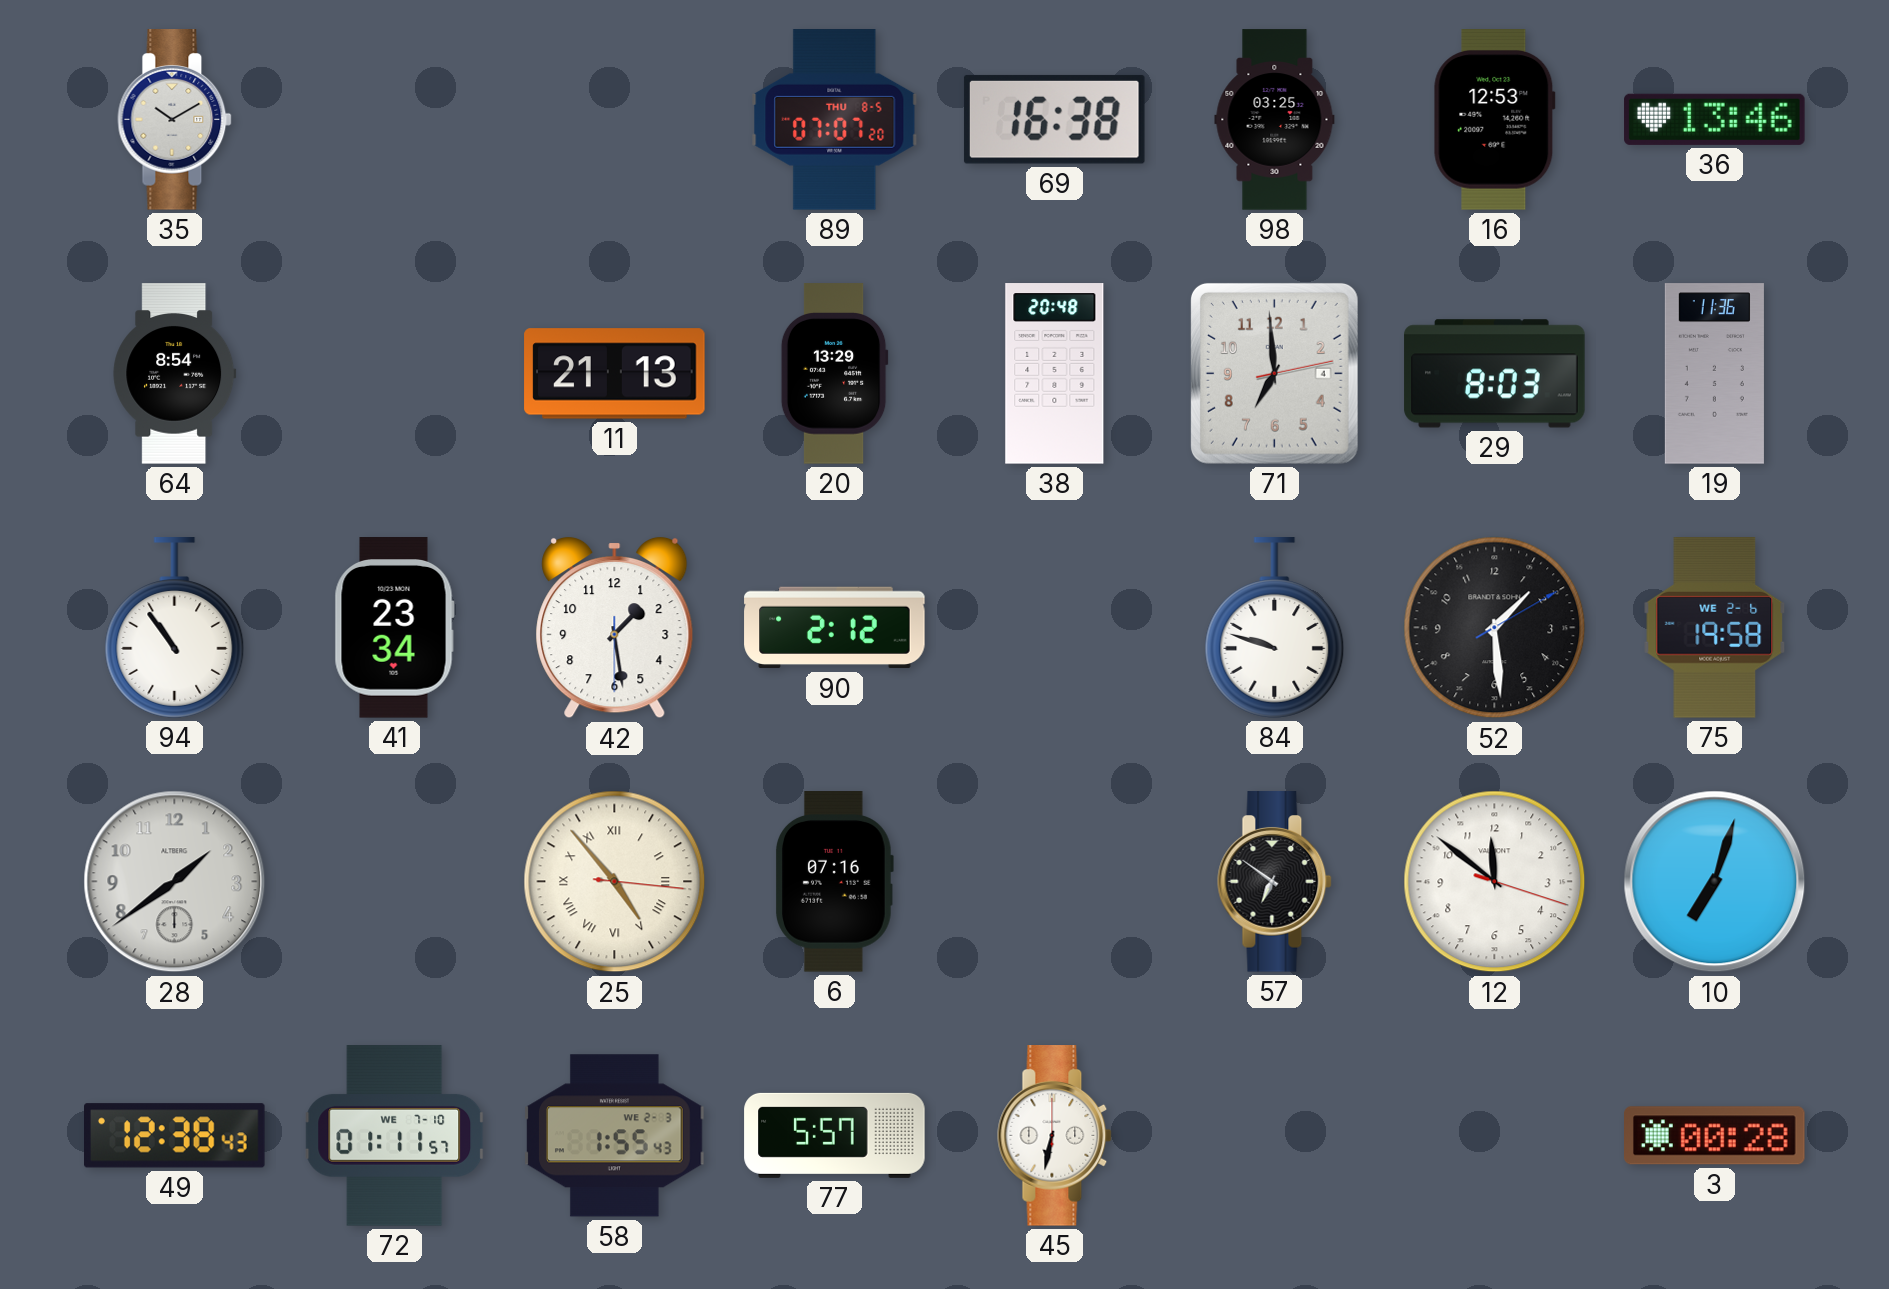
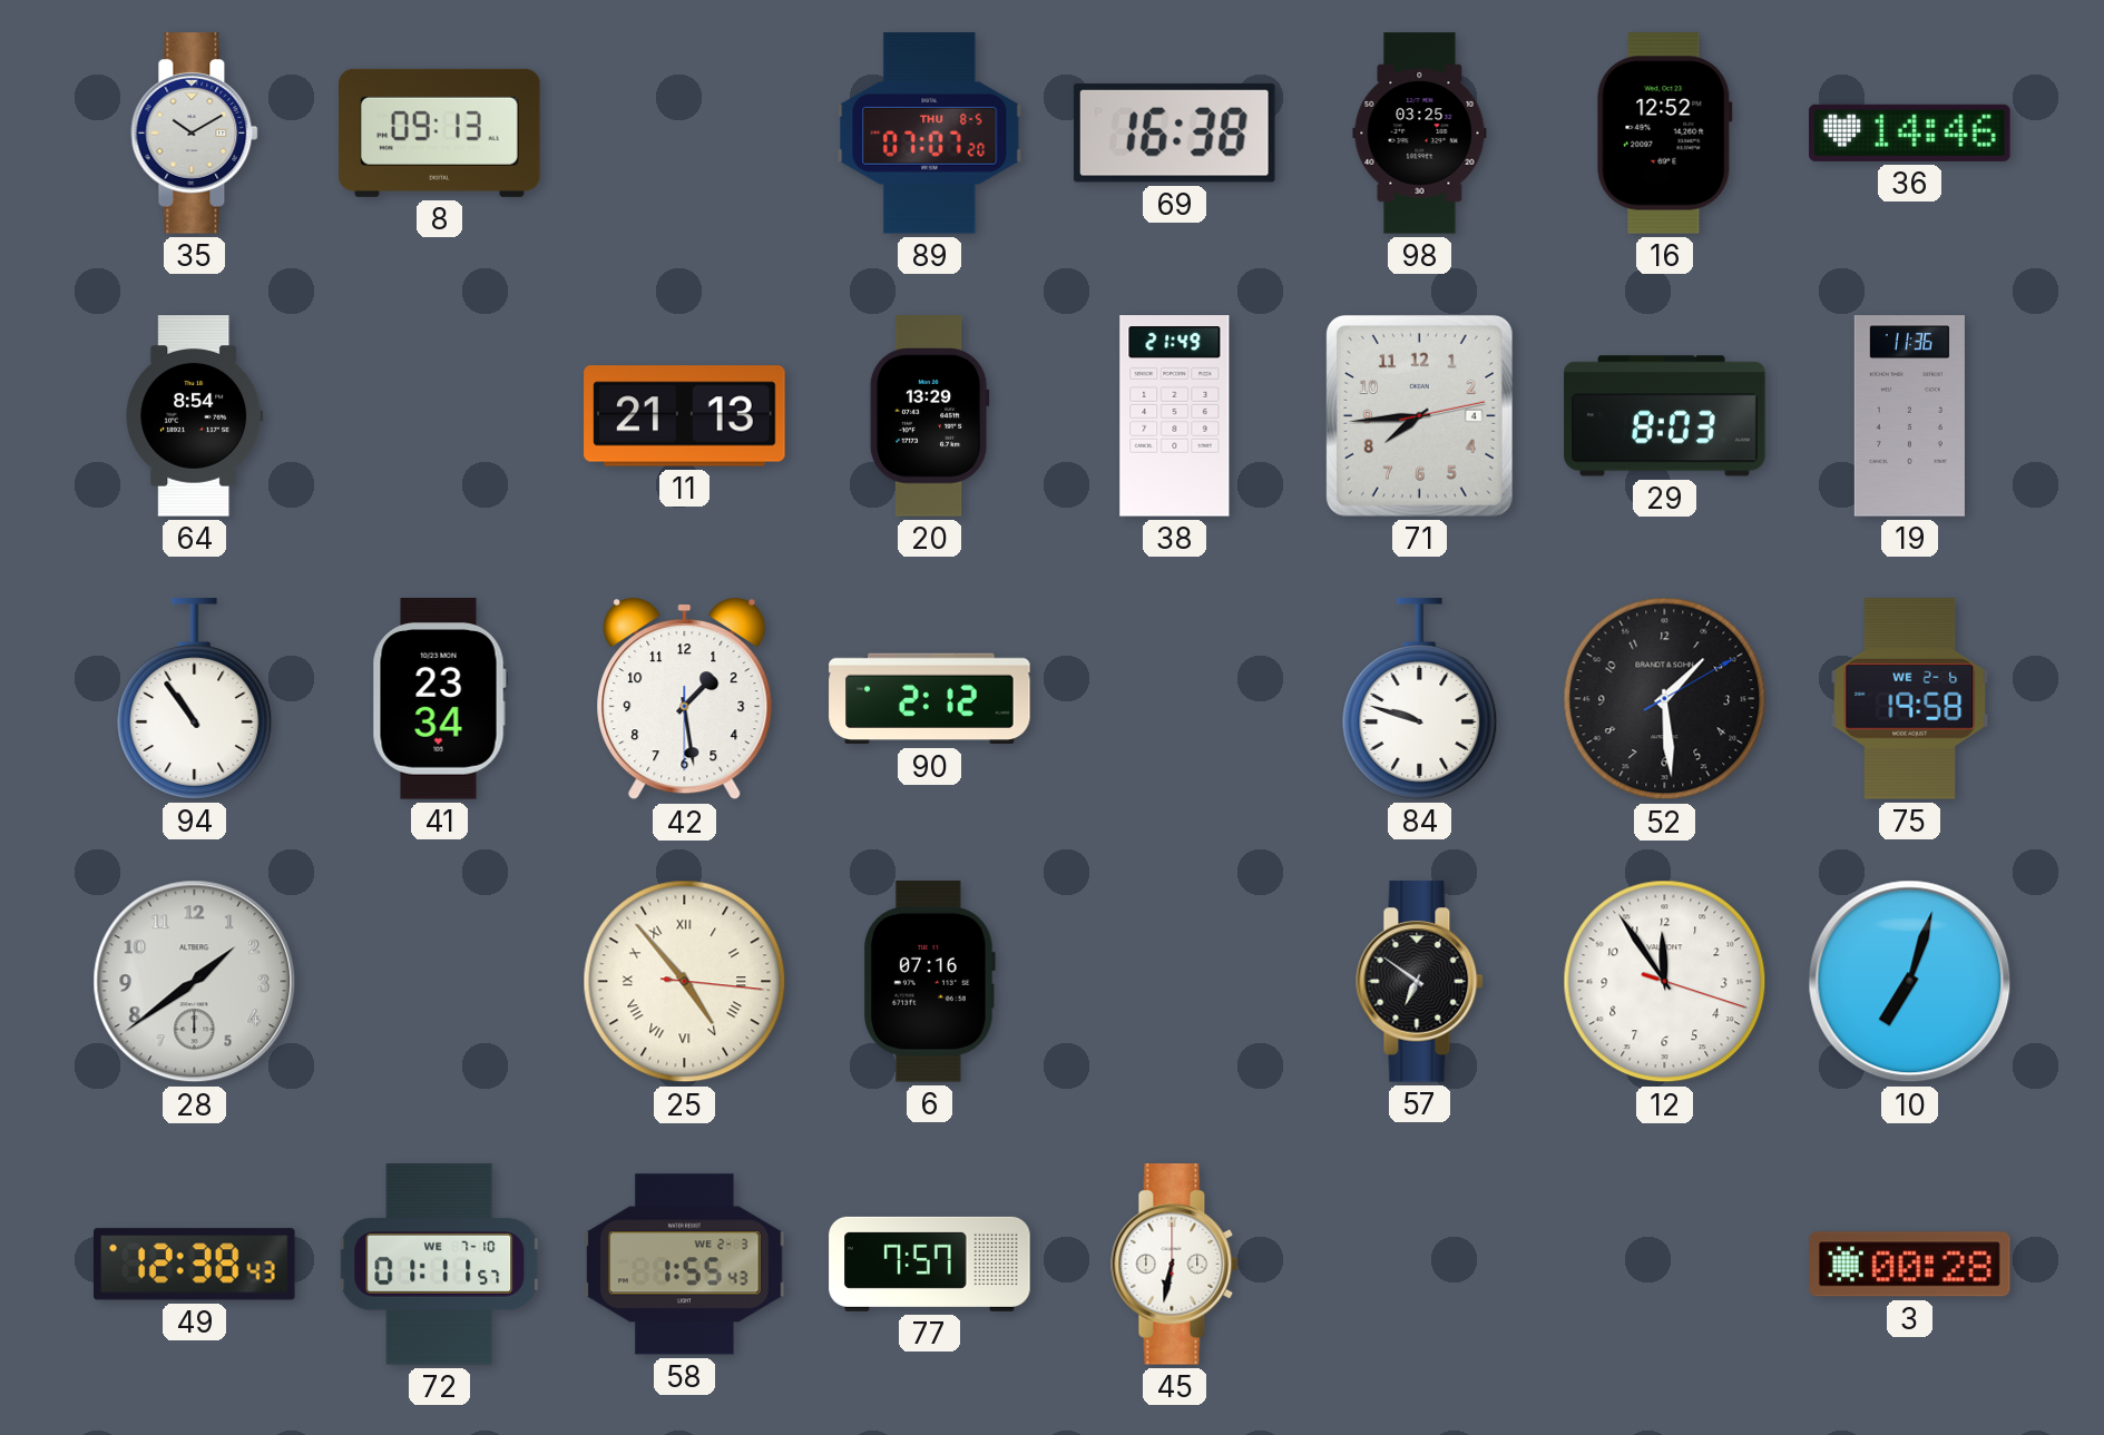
8: none -> 09:13
16: 12:53 -> 12:52
36: 13:46 -> 14:46
38: 20:48 -> 21:49
71: 6:59 -> 7:44
12: 11:51 -> 11:54
77: 5:57 -> 7:57
